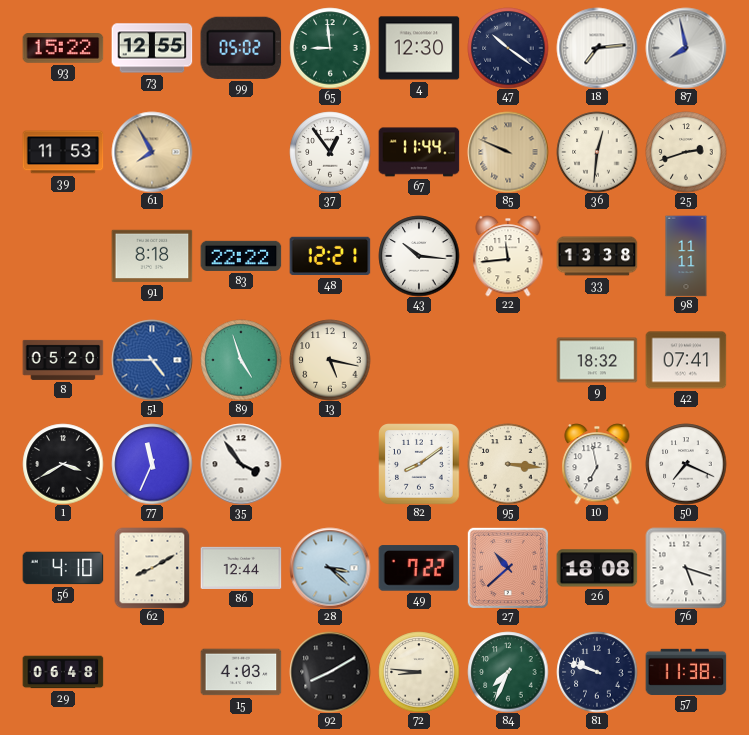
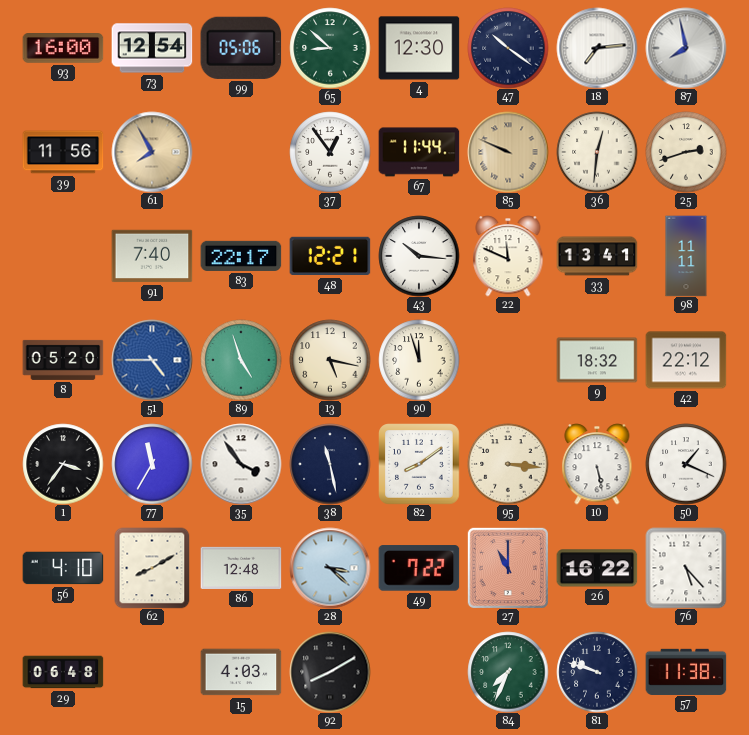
93: 15:22 -> 16:00
73: 12:55 -> 12:54
99: 05:02 -> 05:06
65: 8:59 -> 8:52
39: 11:53 -> 11:56
91: 8:18 -> 7:40
83: 22:22 -> 22:17
22: 11:44 -> 11:49
33: 13:38 -> 13:41
90: none -> 11:57
42: 07:41 -> 22:12
1: 3:40 -> 3:36
77: 11:34 -> 11:35
38: none -> 11:28
10: 6:58 -> 5:28
50: 7:19 -> 1:19
86: 12:44 -> 12:48
27: 10:38 -> 11:00
26: 18:08 -> 16:22
76: 5:18 -> 5:23
72: 8:46 -> none
